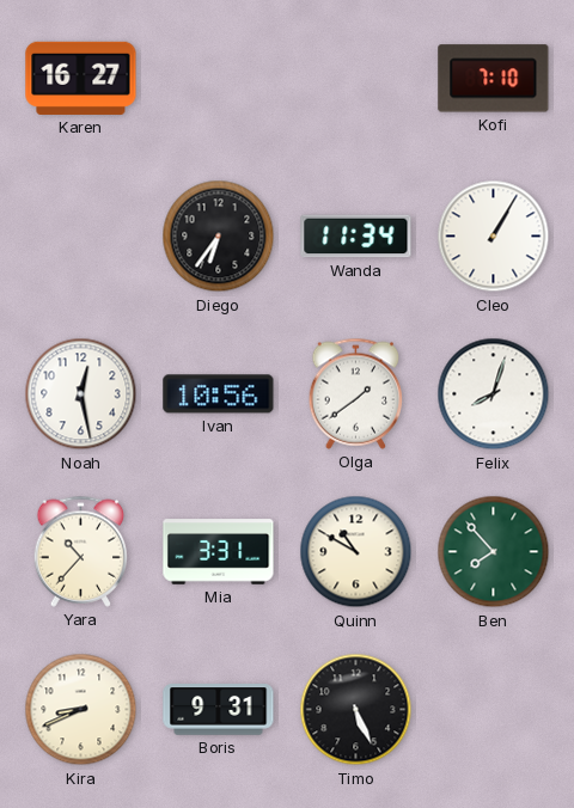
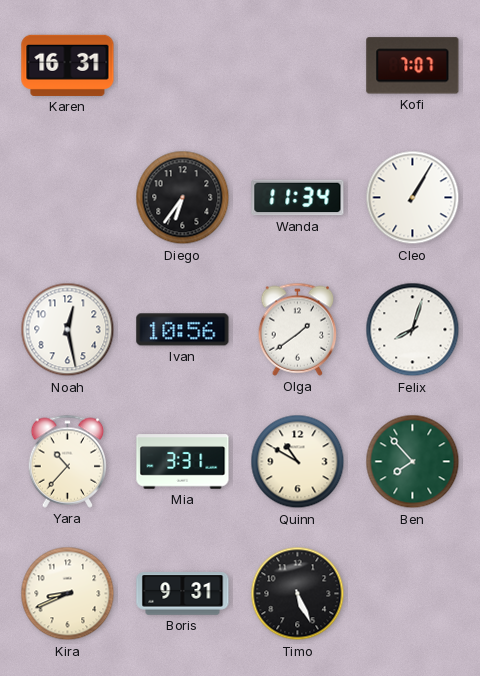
Karen: 16:27 -> 16:31
Kofi: 7:10 -> 7:07
